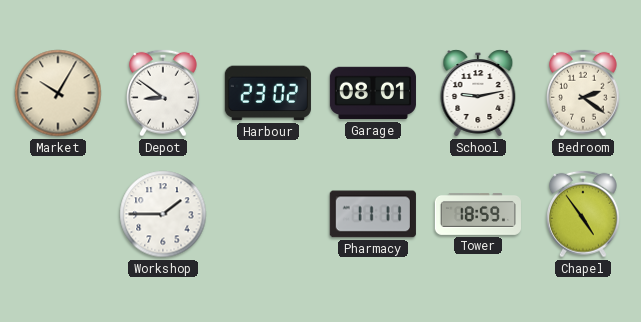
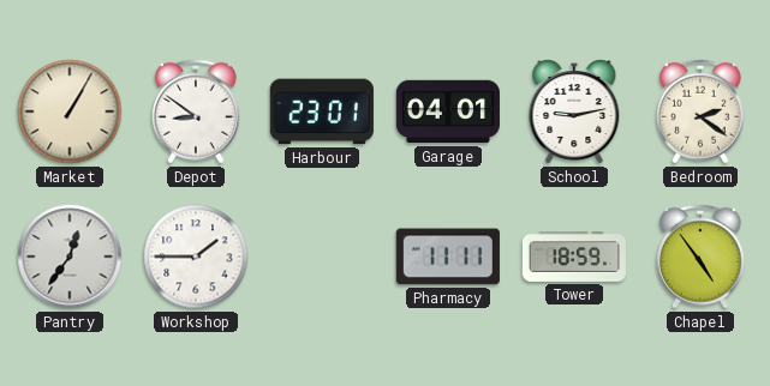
Market: 10:05 -> 1:05
Harbour: 23:02 -> 23:01
Garage: 08:01 -> 04:01
Pantry: none -> 12:36
